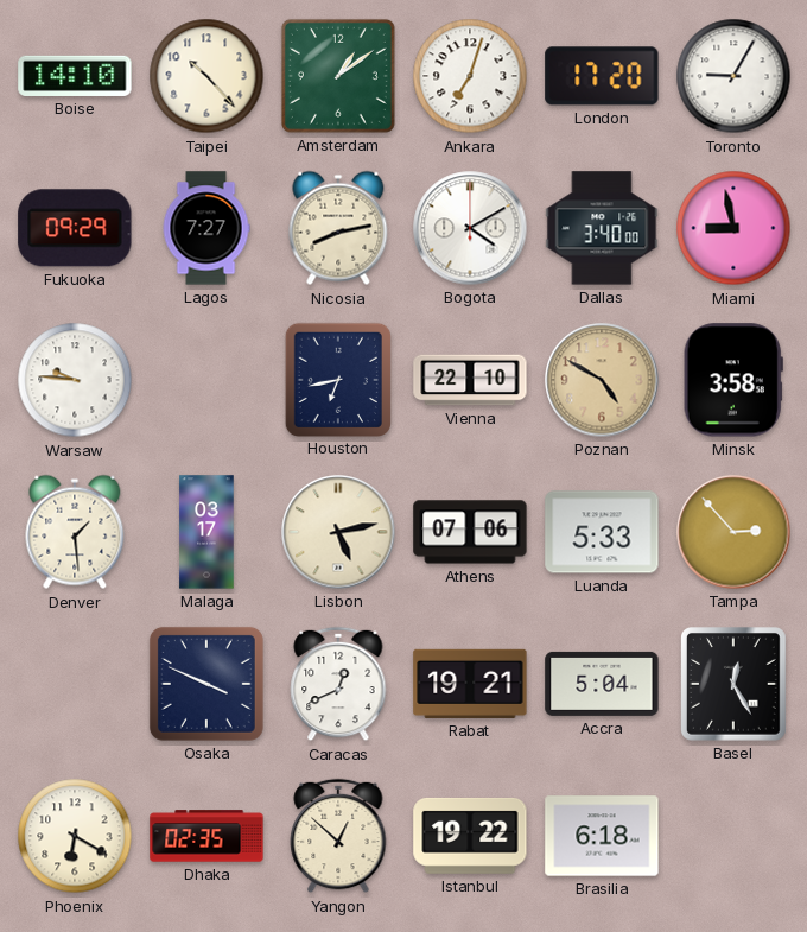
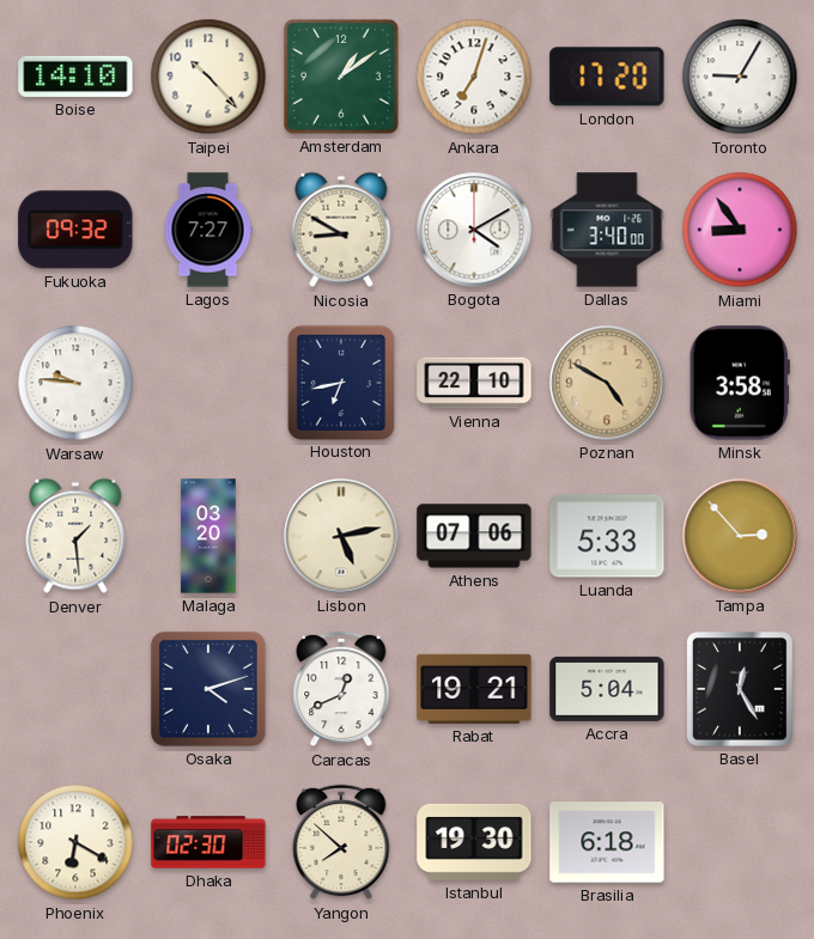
Fukuoka: 09:29 -> 09:32
Nicosia: 8:13 -> 8:50
Miami: 8:58 -> 8:54
Malaga: 03:17 -> 03:20
Osaka: 3:49 -> 4:12
Dhaka: 02:35 -> 02:30
Yangon: 12:52 -> 7:52
Istanbul: 19:22 -> 19:30
